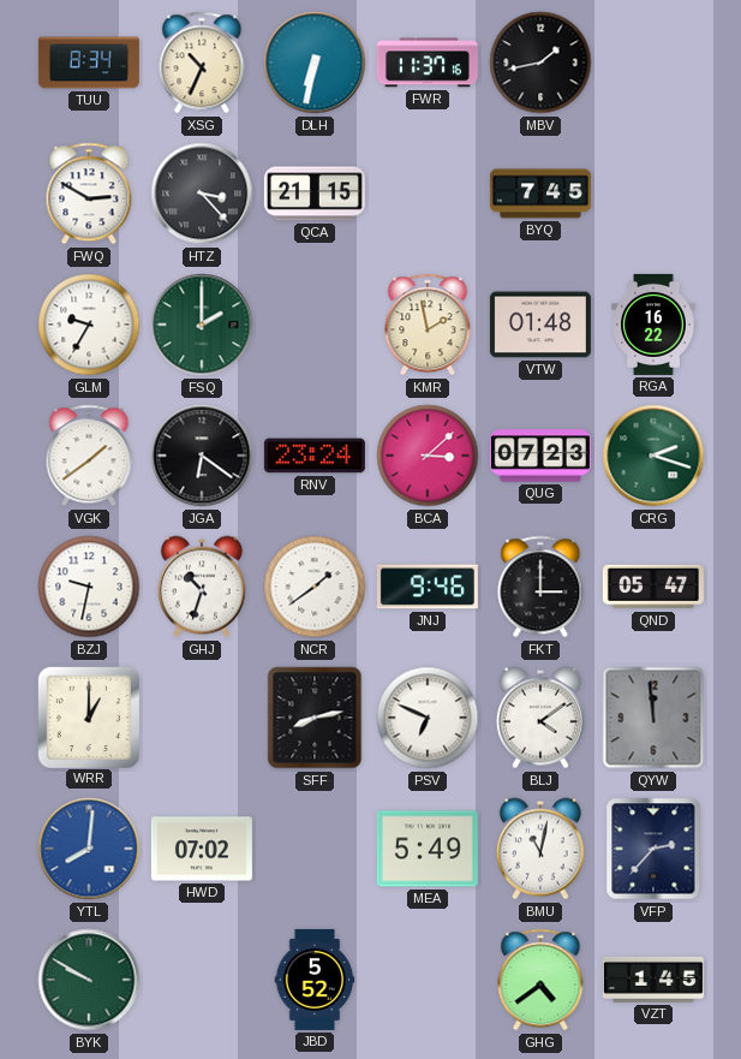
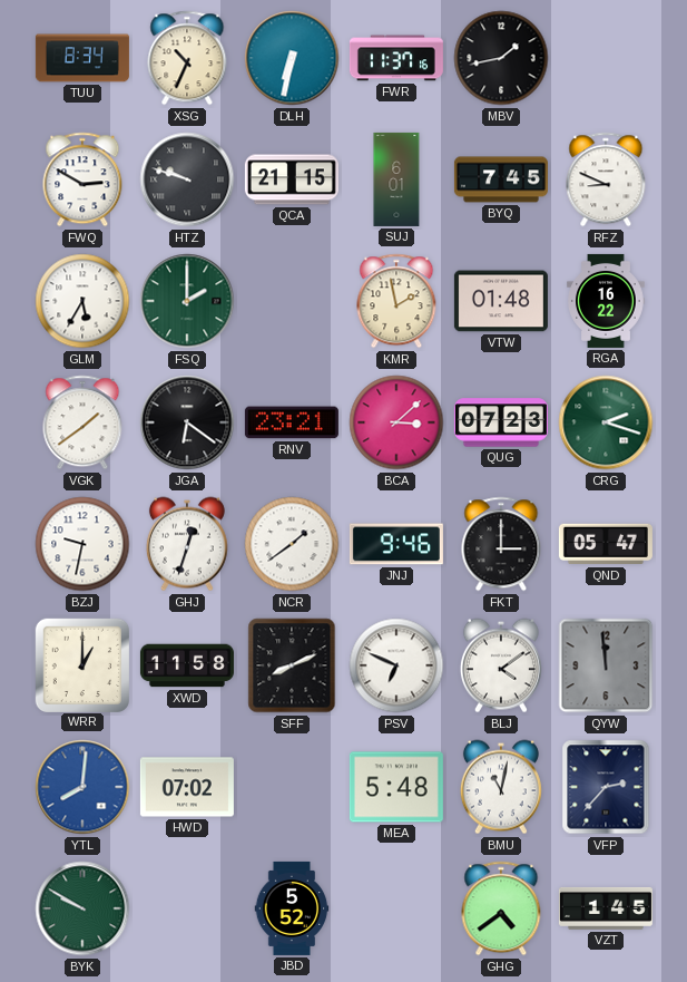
HTZ: 3:23 -> 9:48
SUJ: none -> 6:01
RFZ: none -> 8:49
GLM: 9:35 -> 5:35
RNV: 23:24 -> 23:21
GHJ: 10:33 -> 12:33
XWD: none -> 11:58
SFF: 8:13 -> 8:11
MEA: 5:49 -> 5:48
